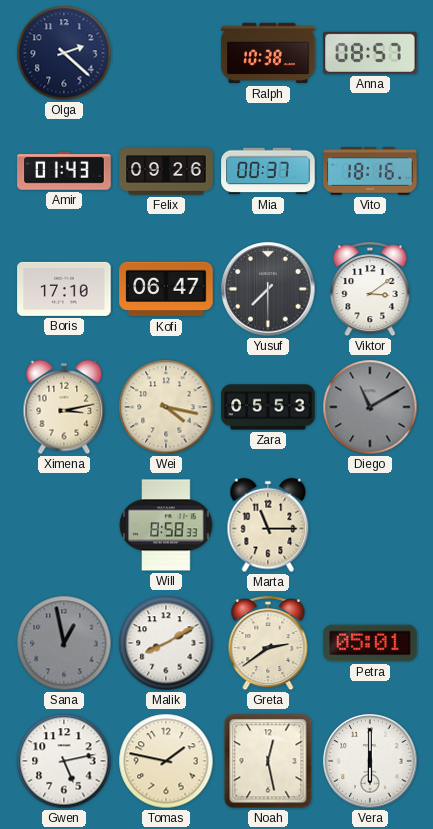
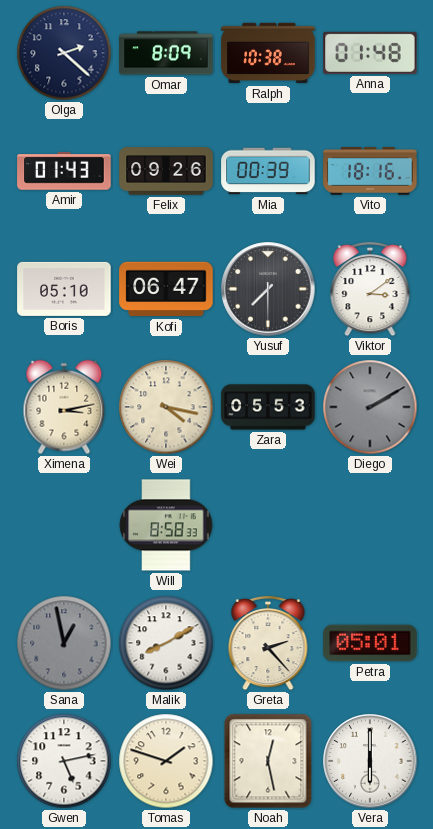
Omar: none -> 8:09
Anna: 08:57 -> 01:48
Mia: 00:37 -> 00:39
Boris: 17:10 -> 05:10
Diego: 11:10 -> 2:10
Marta: 11:15 -> none
Greta: 2:39 -> 2:23
Tomas: 1:47 -> 1:48
